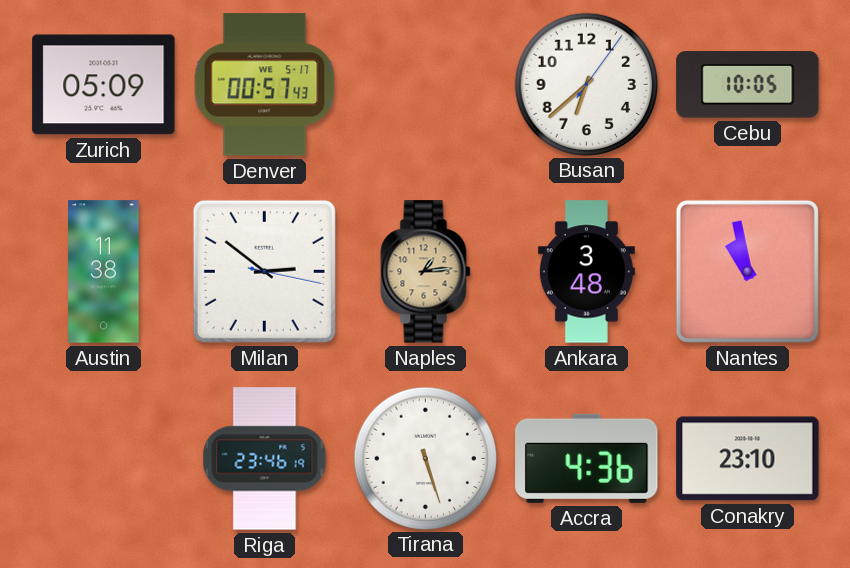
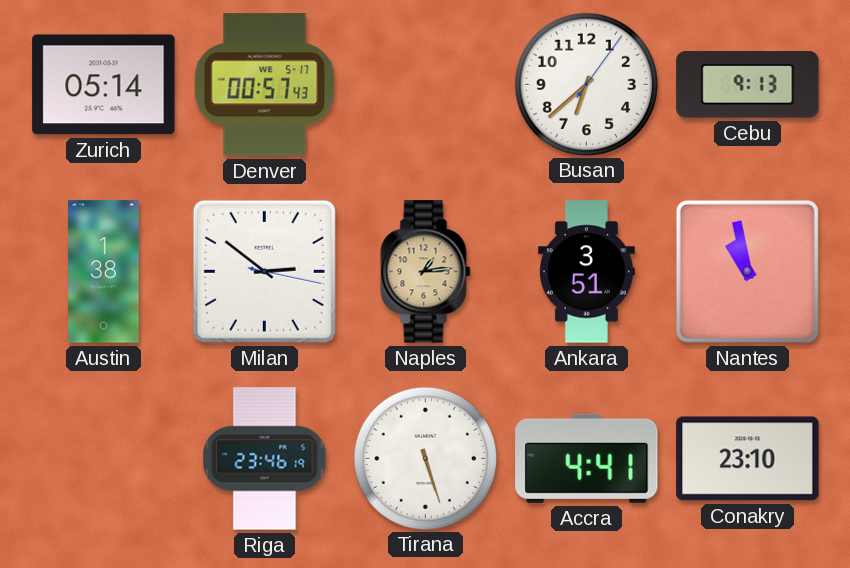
Zurich: 05:09 -> 05:14
Cebu: 10:05 -> 9:13
Austin: 11:38 -> 1:38
Ankara: 3:48 -> 3:51
Accra: 4:36 -> 4:41
